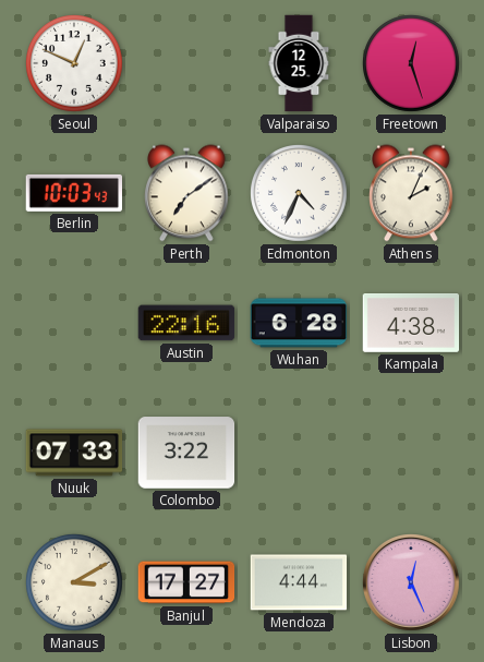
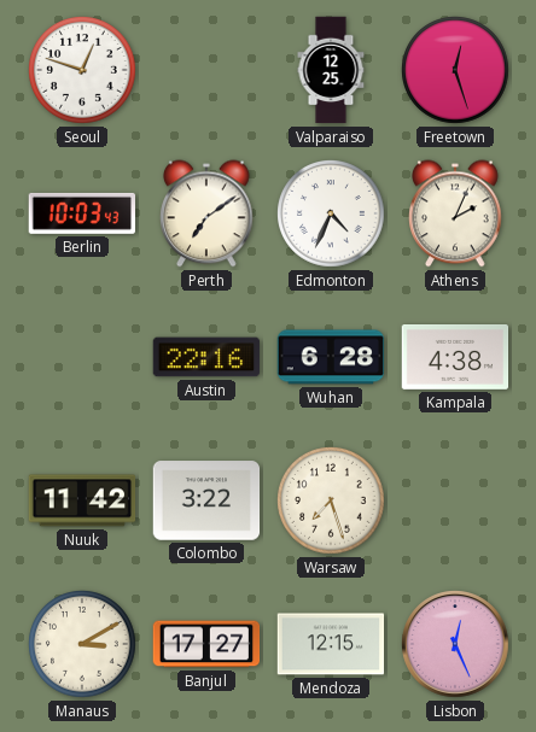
Seoul: 12:49 -> 12:48
Nuuk: 07:33 -> 11:42
Warsaw: none -> 7:27
Mendoza: 4:44 -> 12:15
